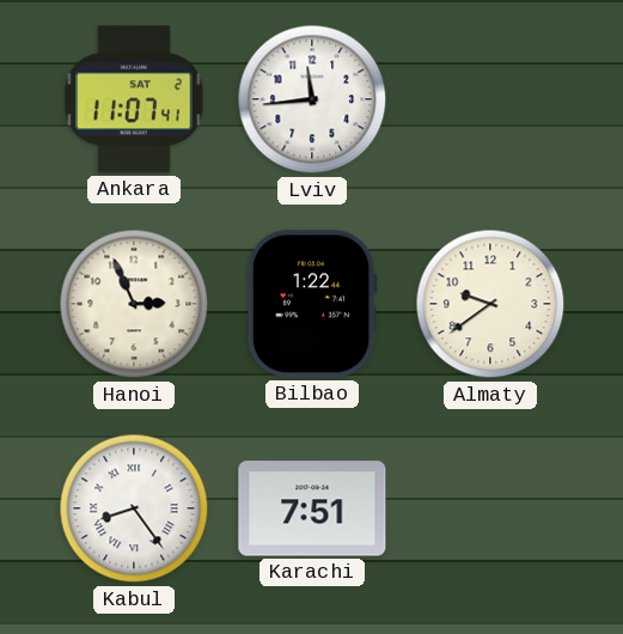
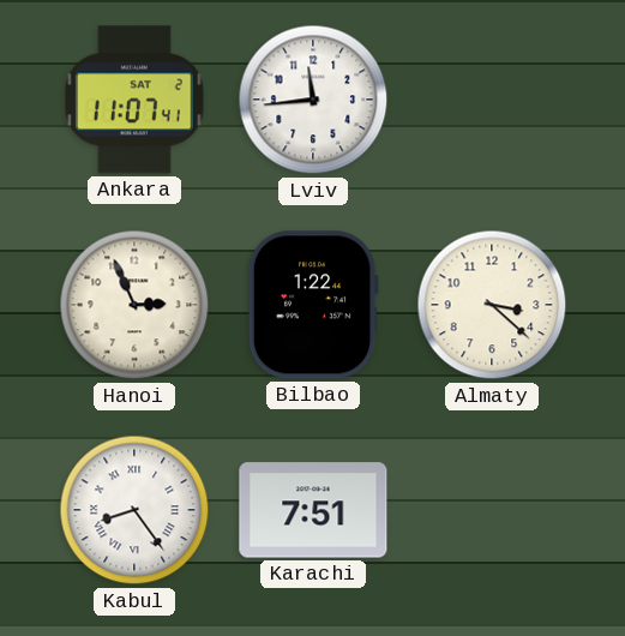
Almaty: 9:39 -> 3:22
